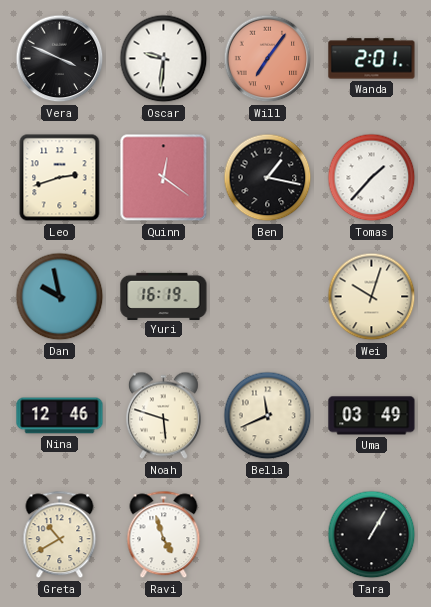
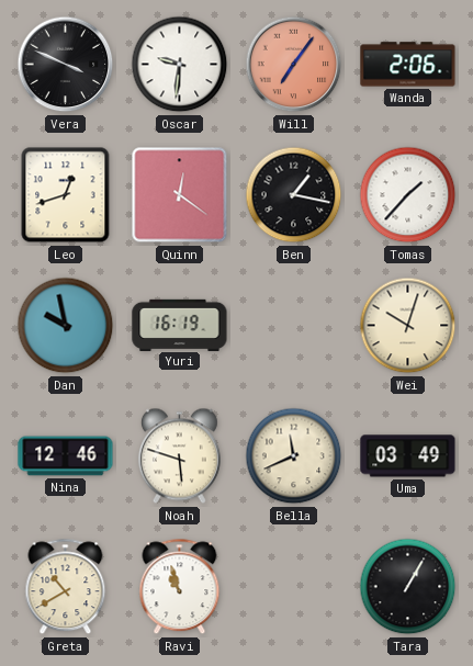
Wanda: 2:01 -> 2:06
Leo: 2:42 -> 12:42
Ravi: 4:57 -> 10:57
